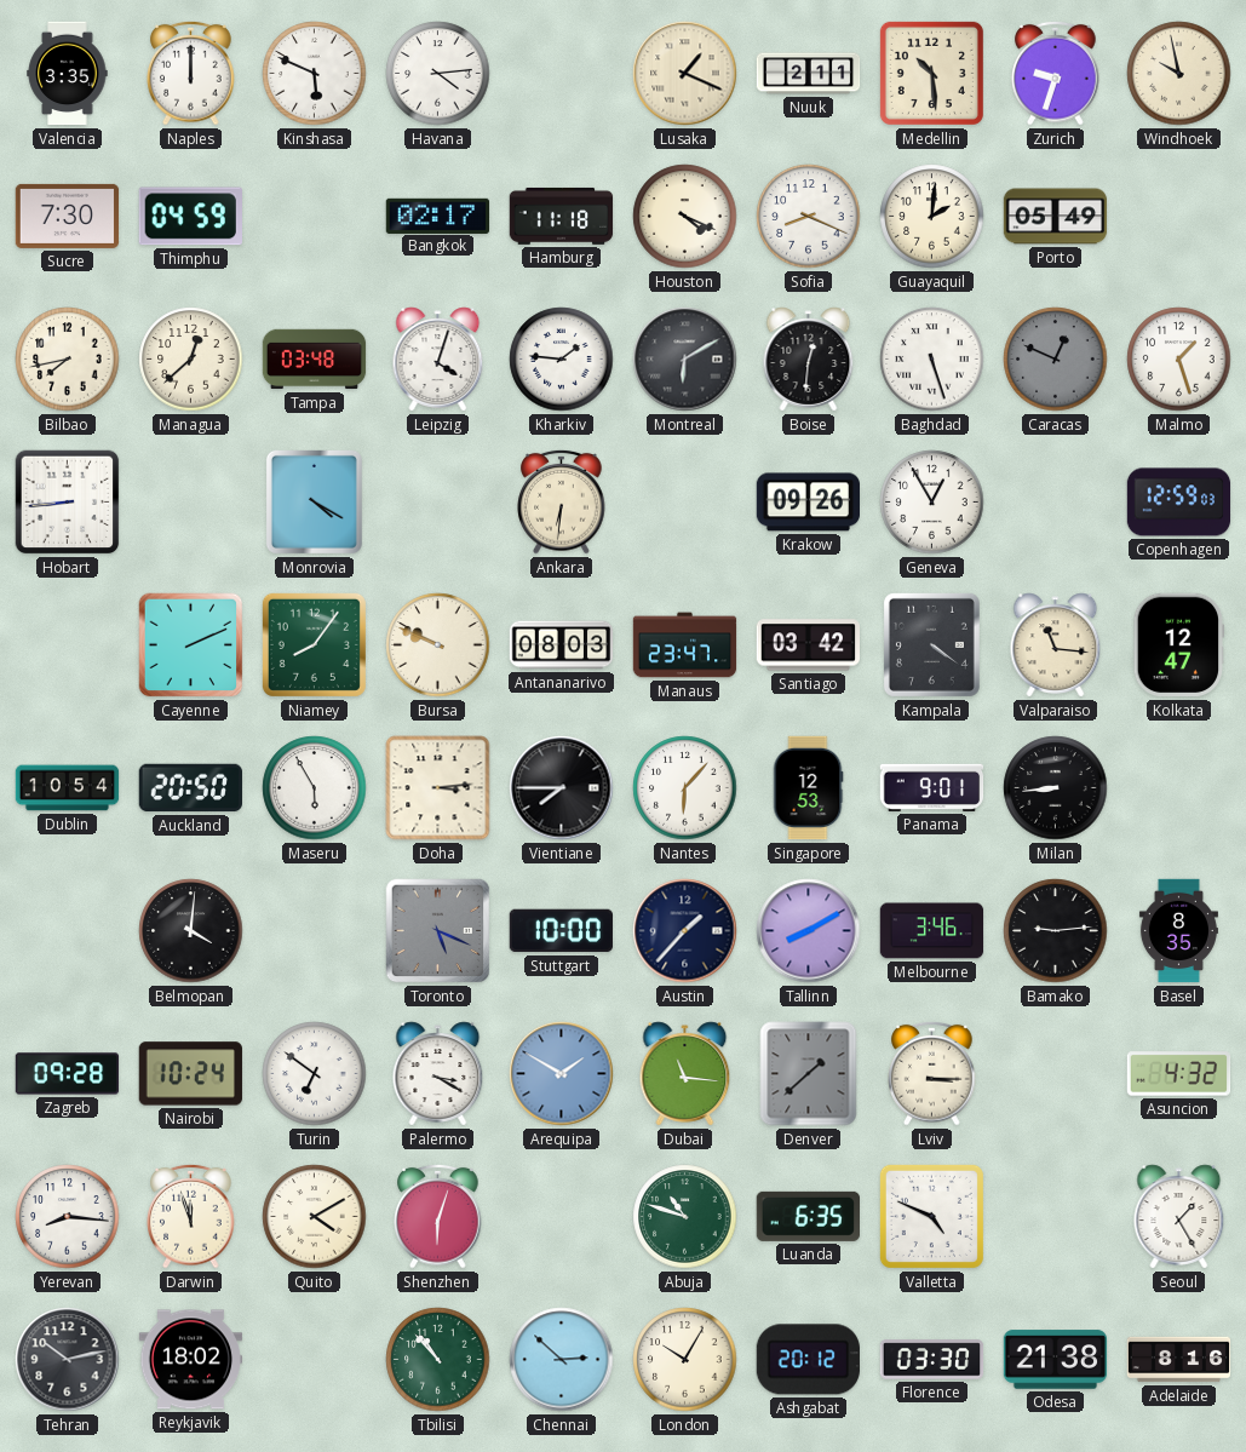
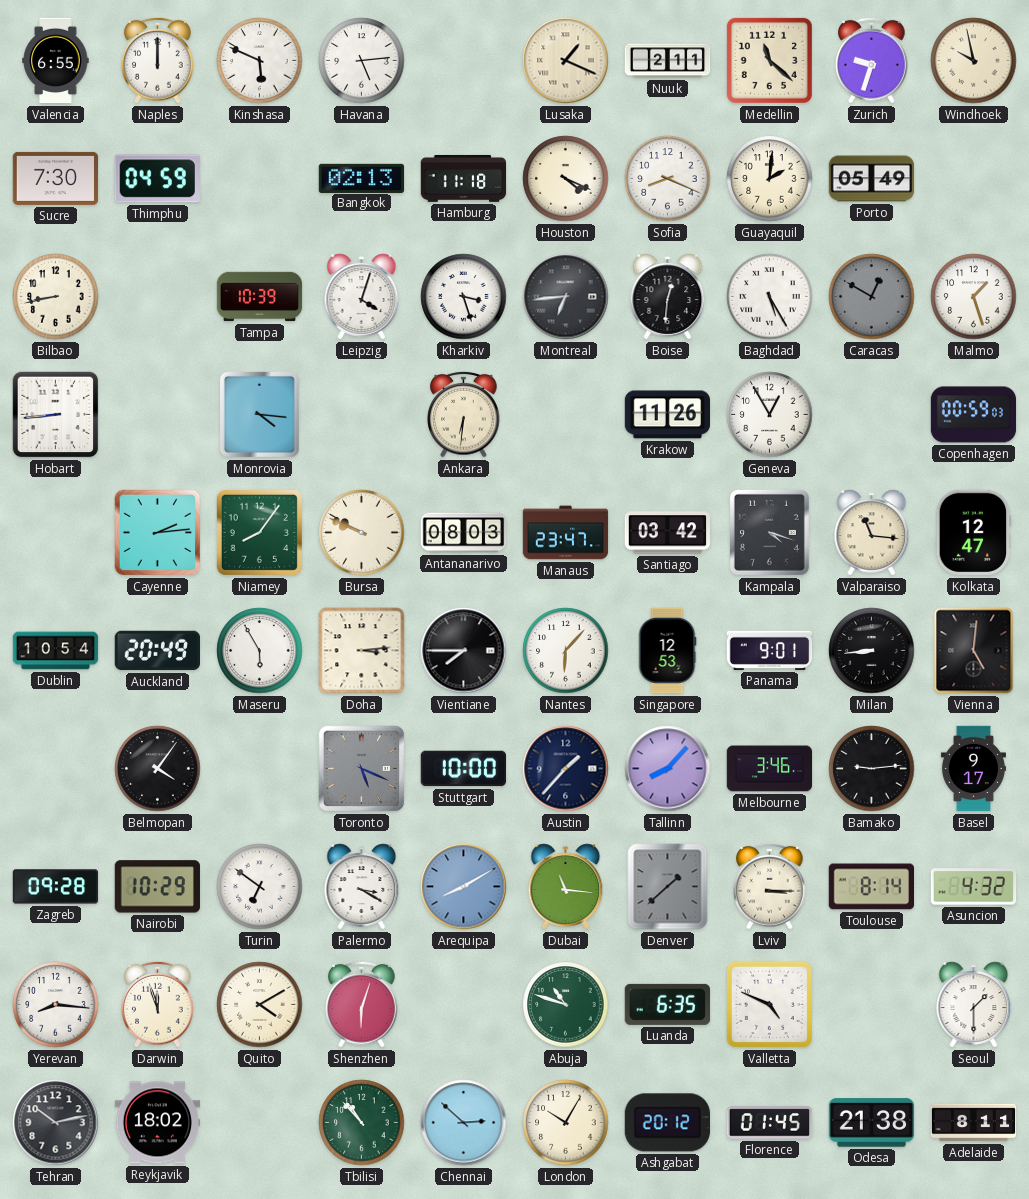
Valencia: 3:35 -> 6:55
Havana: 4:14 -> 5:14
Medellin: 10:29 -> 11:22
Bangkok: 02:17 -> 02:13
Bilbao: 7:43 -> 8:43
Managua: 12:38 -> none
Tampa: 03:48 -> 10:39
Kharkiv: 1:46 -> 3:27
Montreal: 6:10 -> 6:44
Baghdad: 5:27 -> 5:25
Caracas: 12:49 -> 12:50
Monrovia: 4:20 -> 4:16
Krakow: 09:26 -> 11:26
Copenhagen: 12:59 -> 00:59
Cayenne: 2:11 -> 2:14
Kampala: 4:21 -> 4:18
Auckland: 20:50 -> 20:49
Vienna: none -> 5:01
Belmopan: 4:01 -> 4:06
Tallinn: 8:10 -> 8:07
Basel: 8:35 -> 9:17
Nairobi: 10:24 -> 10:29
Arequipa: 1:50 -> 8:10
Toulouse: none -> 8:14
Seoul: 1:25 -> 1:30
Florence: 03:30 -> 01:45
Adelaide: 8:16 -> 8:11
